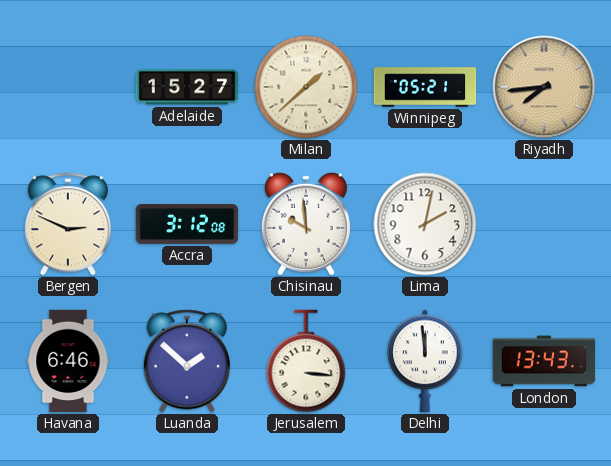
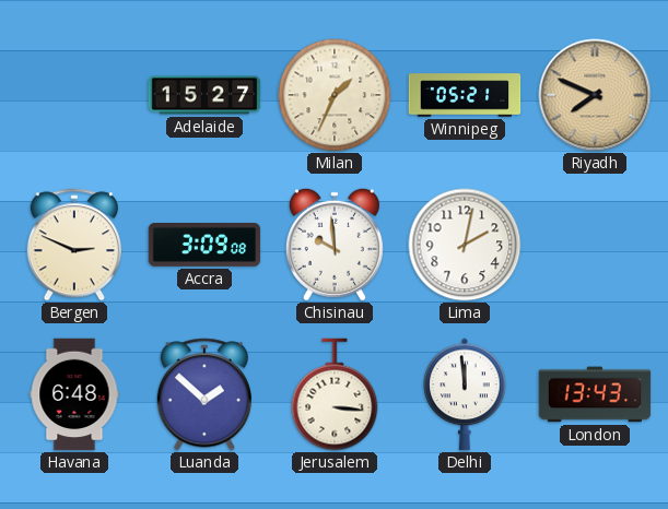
Milan: 1:38 -> 1:34
Riyadh: 7:44 -> 7:49
Accra: 3:12 -> 3:09
Havana: 6:46 -> 6:48
